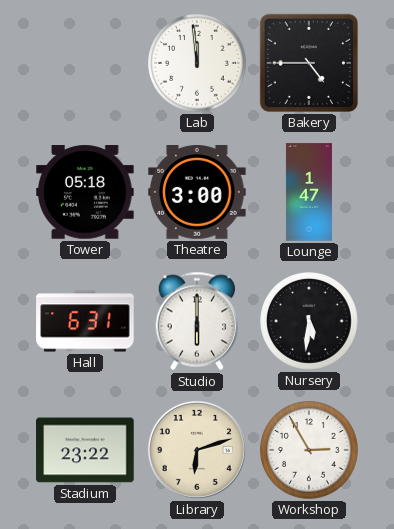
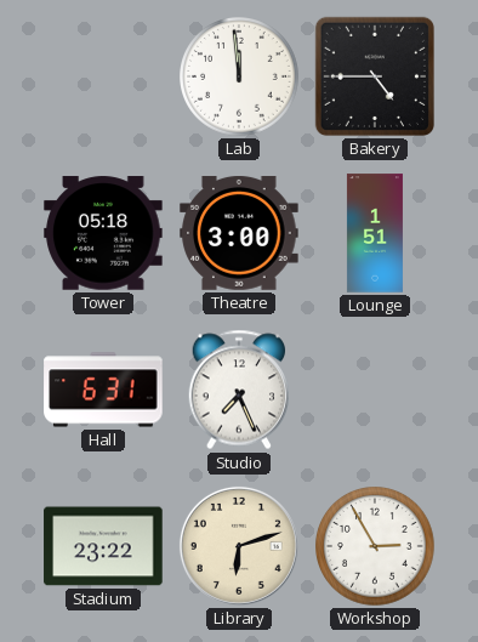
Lounge: 1:47 -> 1:51
Studio: 6:00 -> 7:26
Nursery: 5:31 -> none
